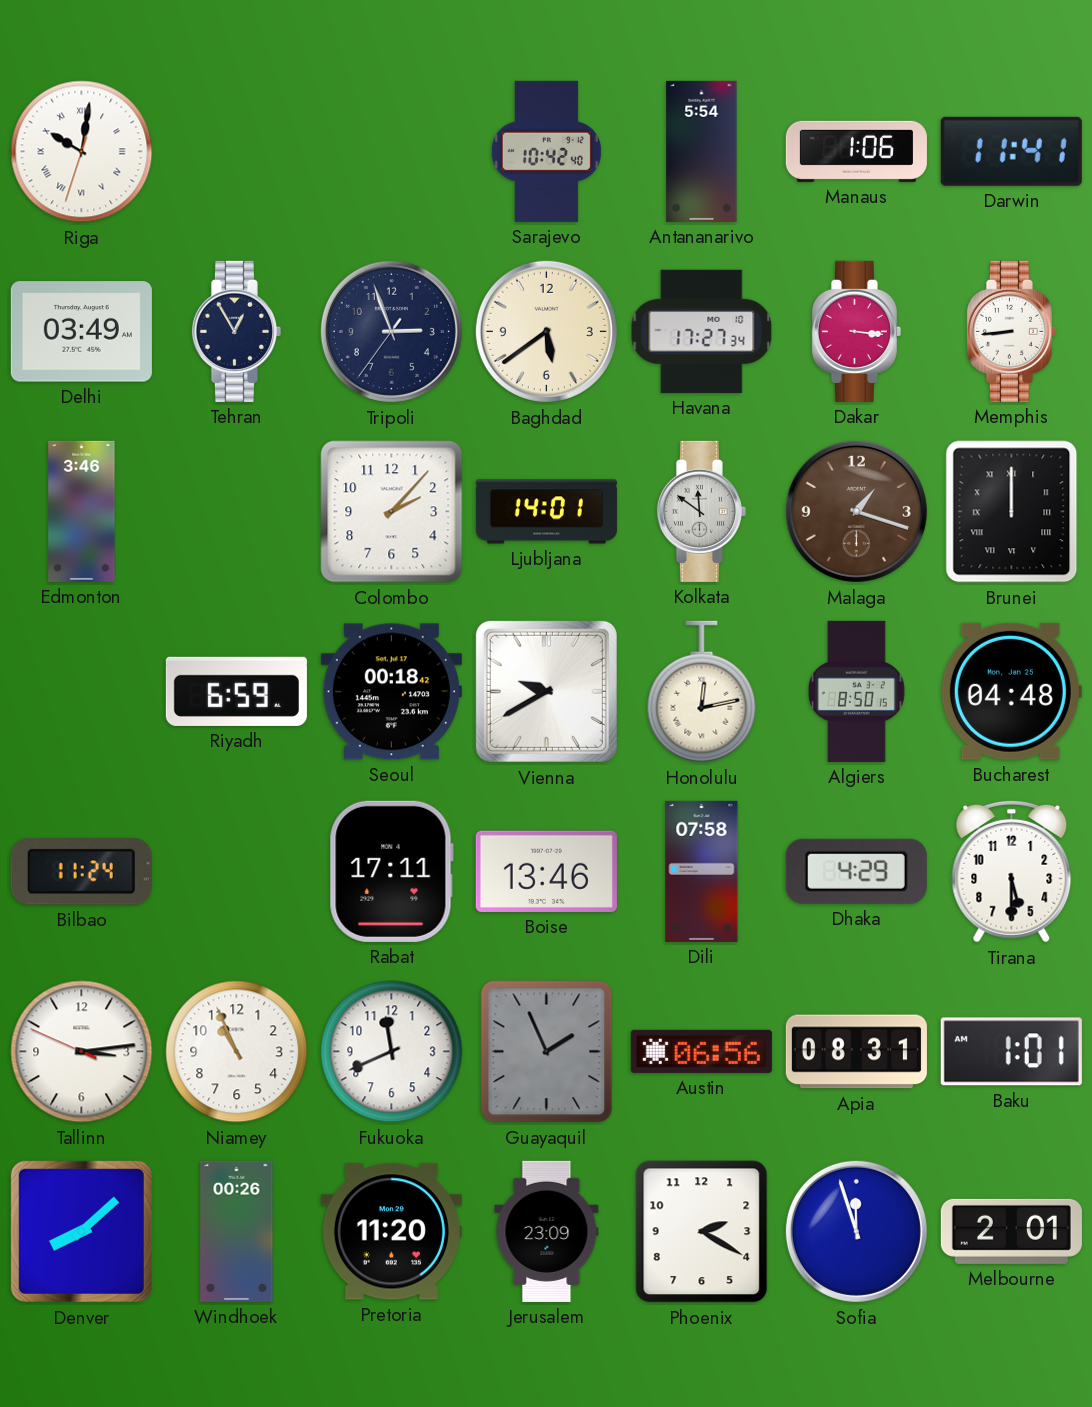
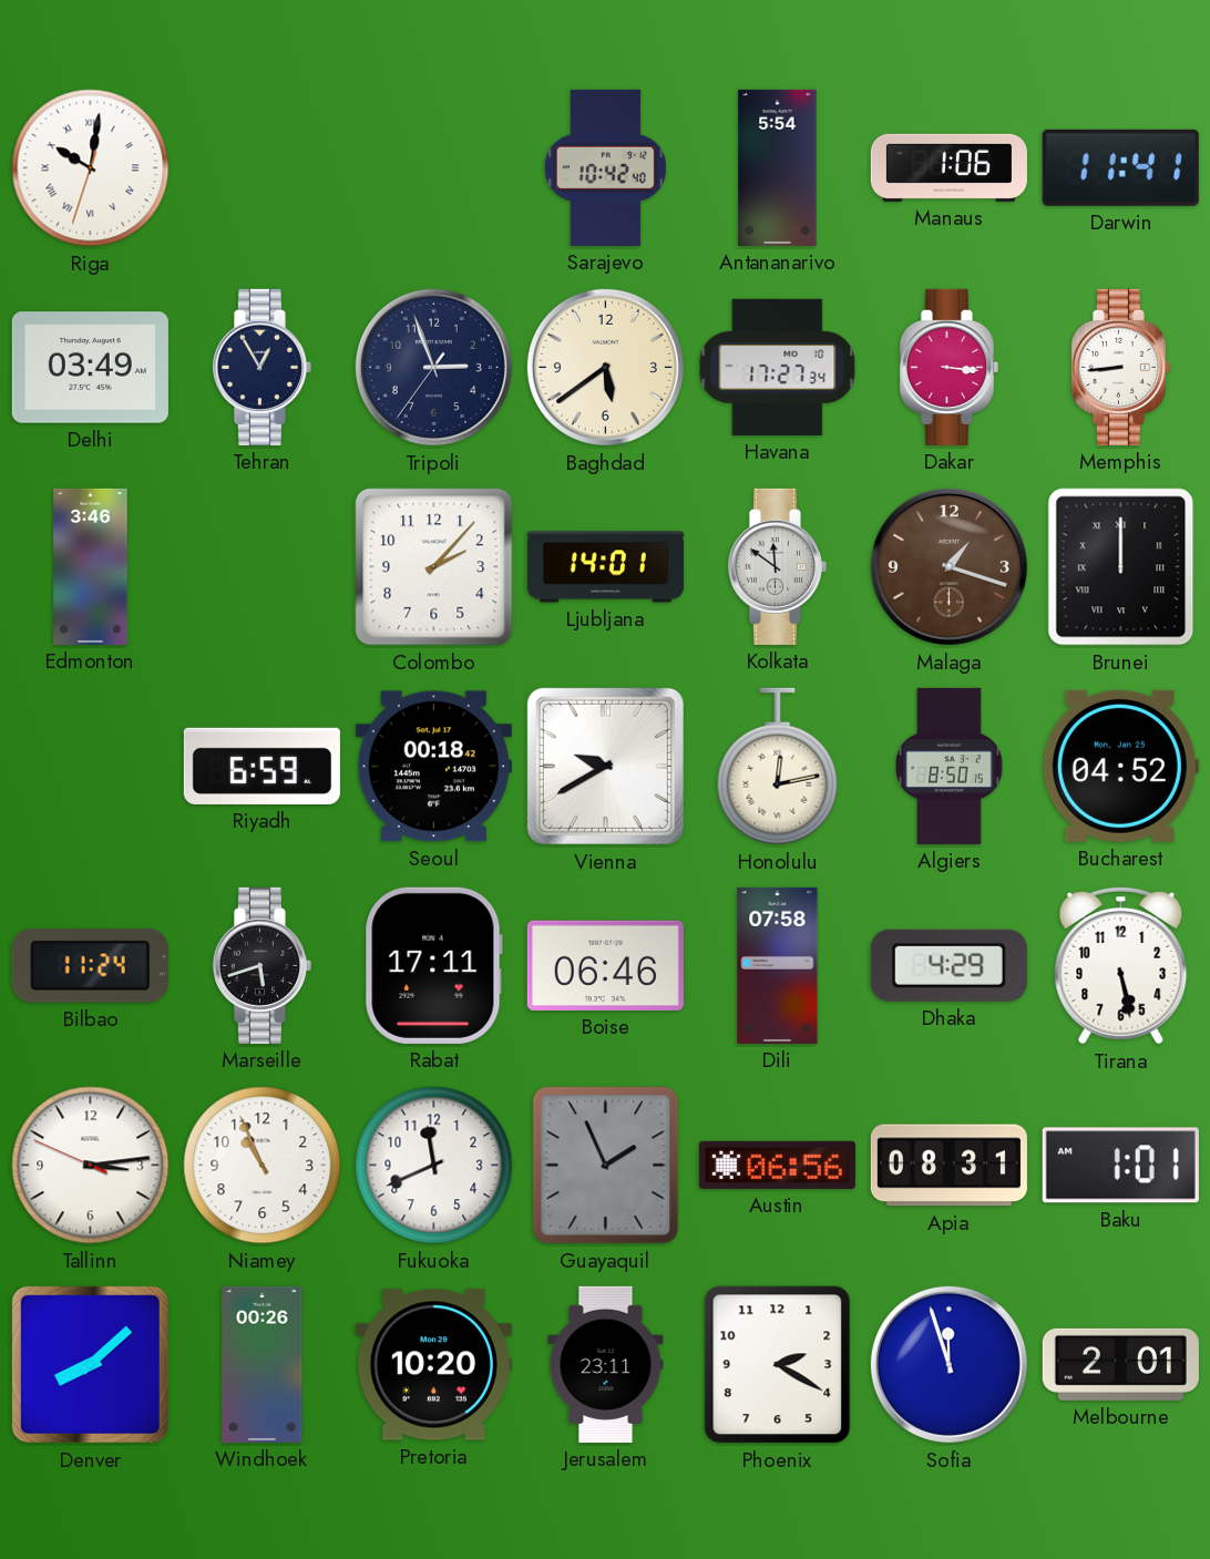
Bucharest: 04:48 -> 04:52
Marseille: none -> 5:42
Boise: 13:46 -> 06:46
Tirana: 5:30 -> 5:28
Pretoria: 11:20 -> 10:20
Jerusalem: 23:09 -> 23:11
